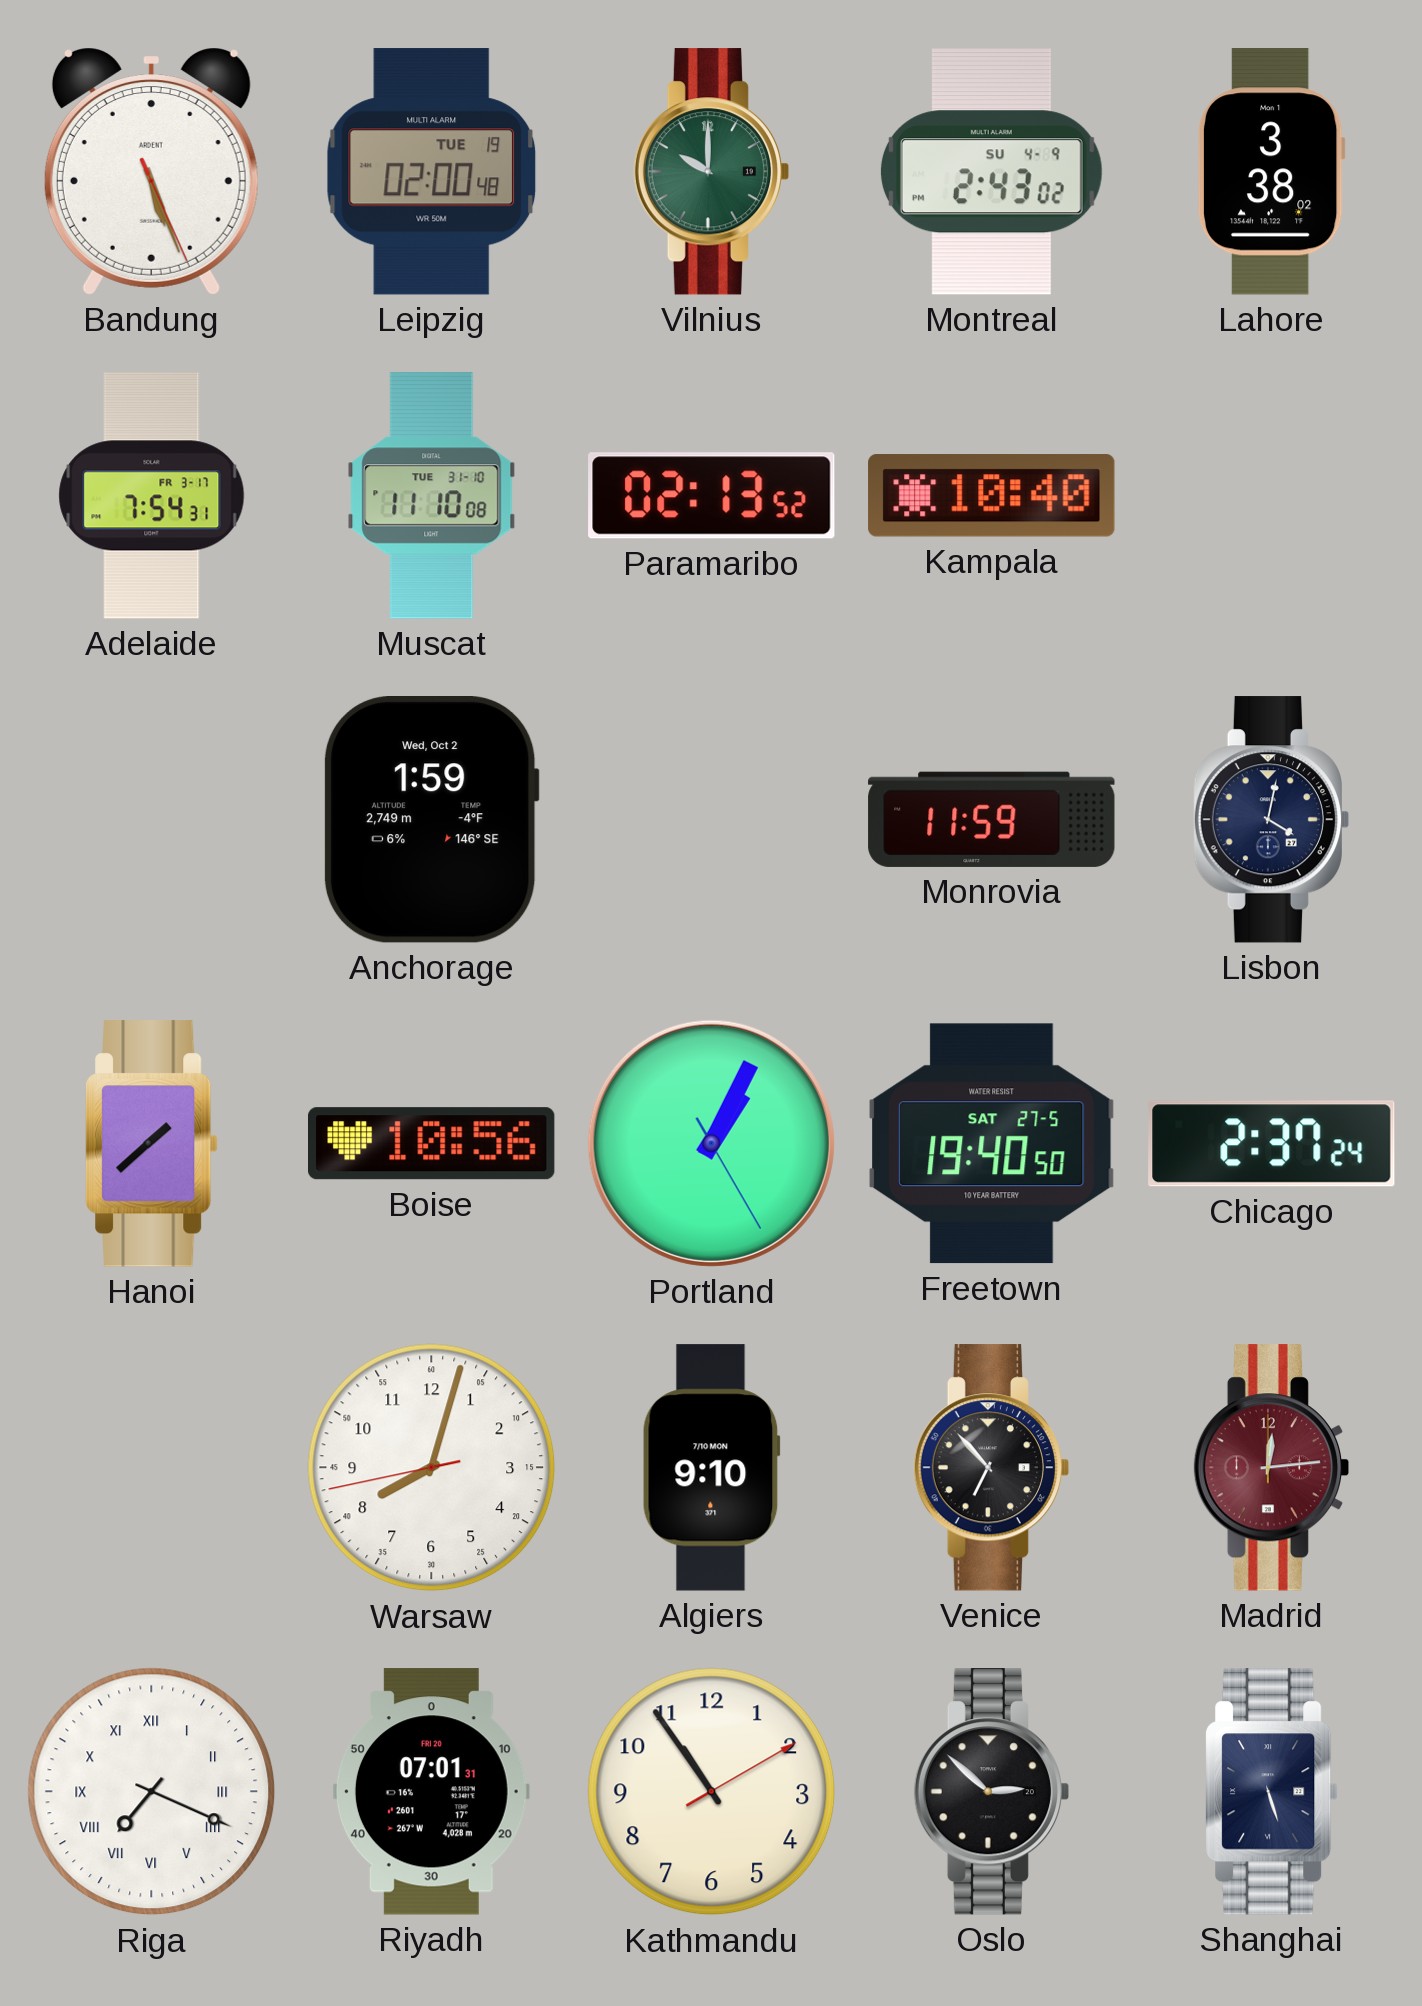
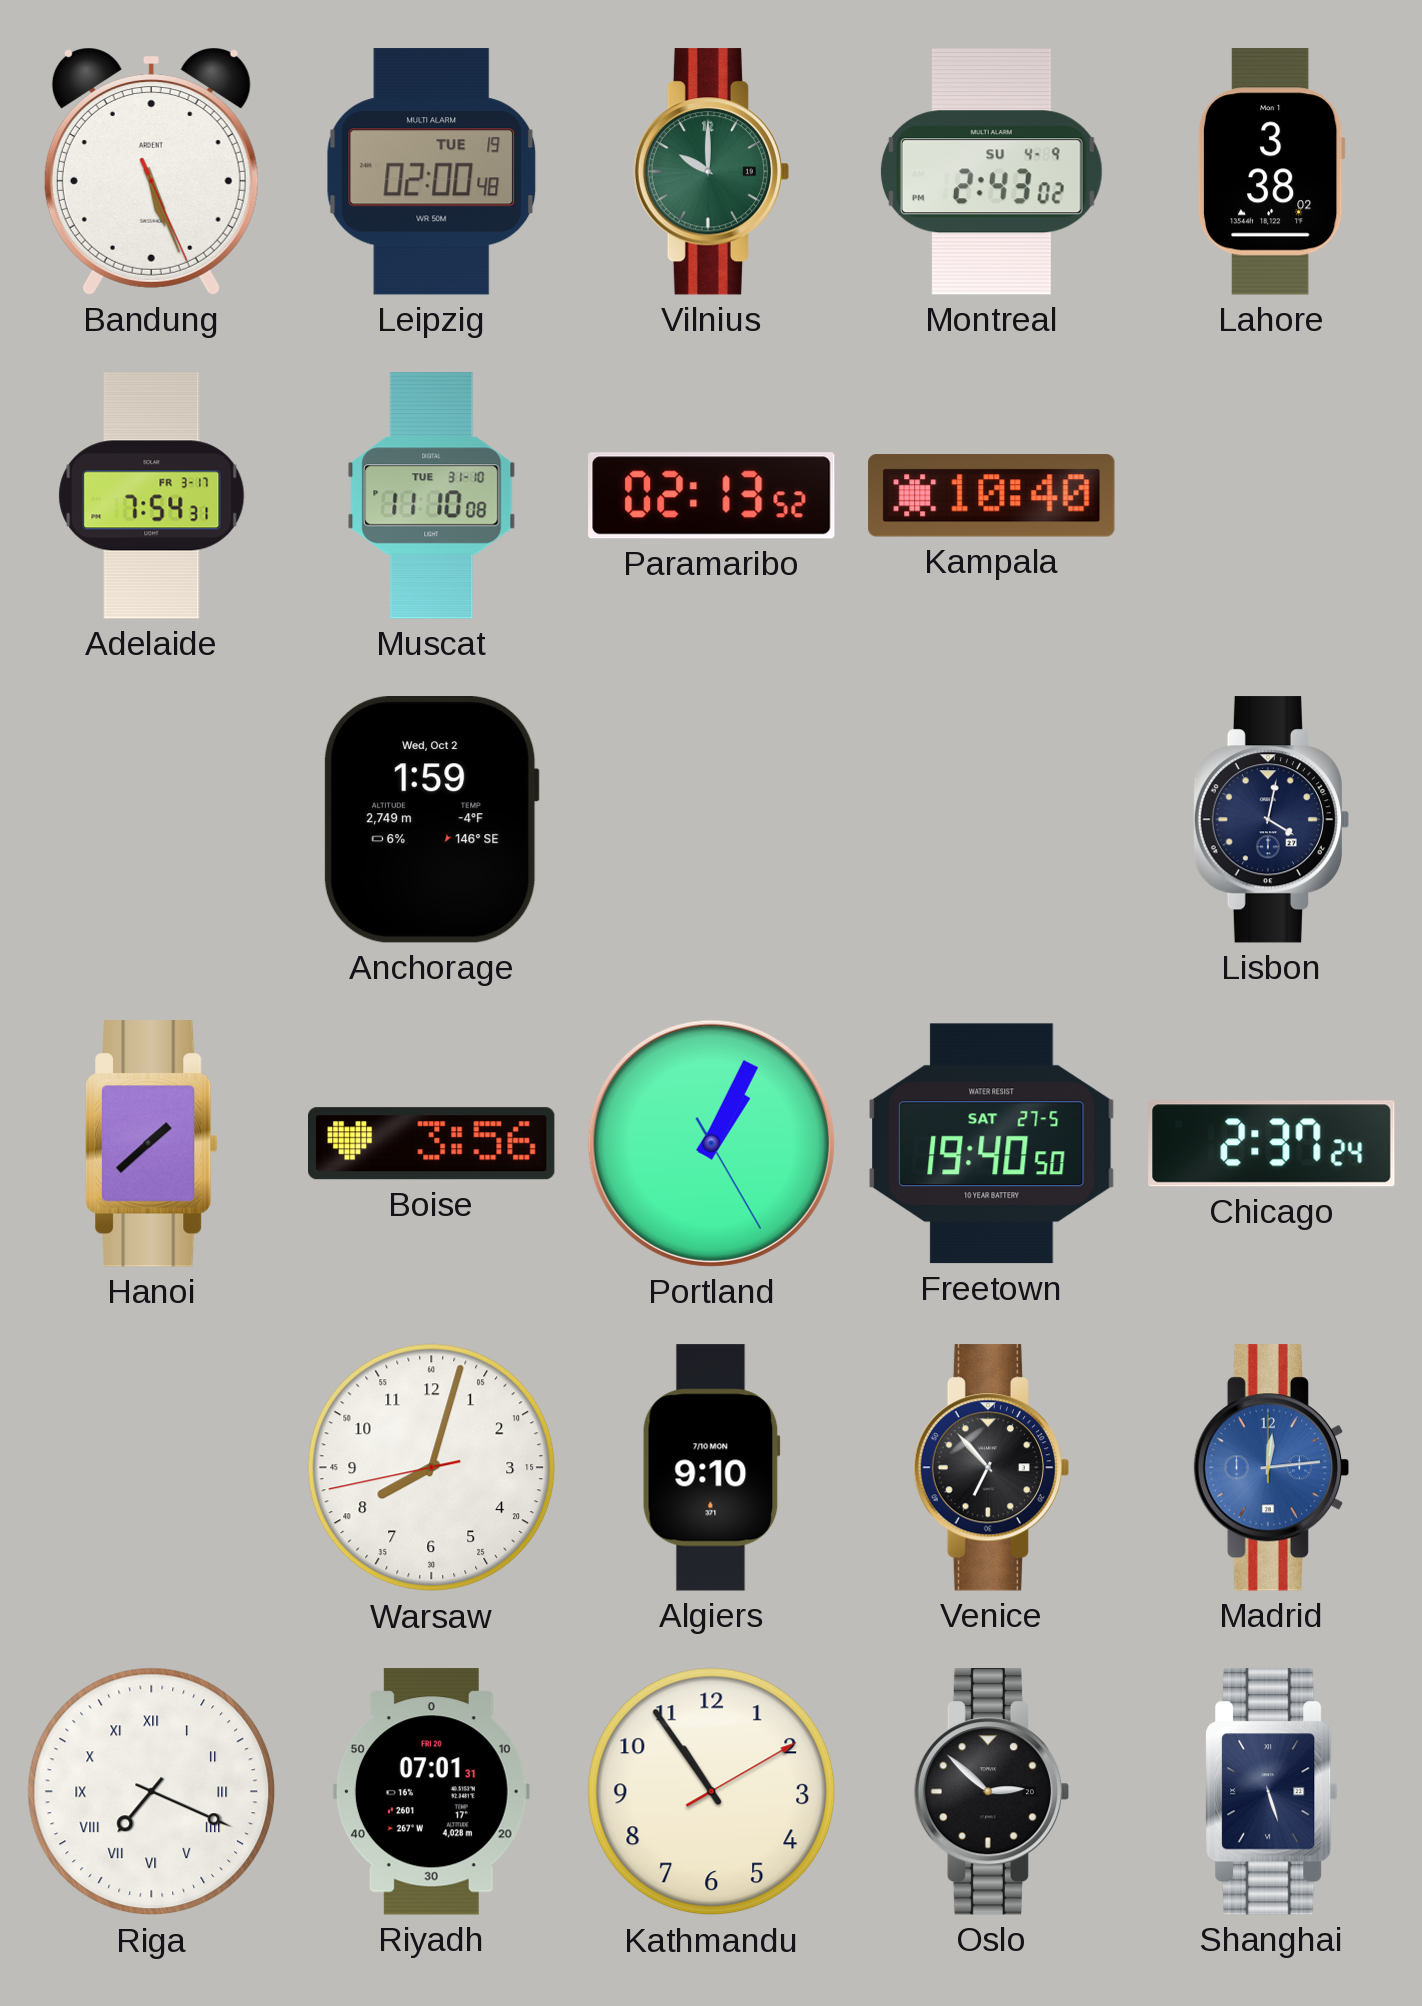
Monrovia: 11:59 -> none
Boise: 10:56 -> 3:56
Madrid dial: burgundy -> blue
